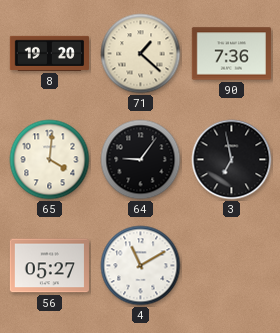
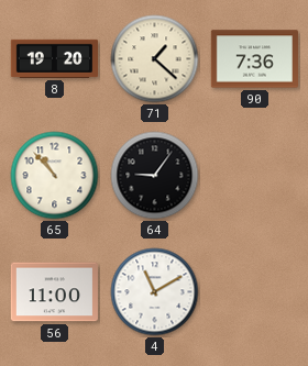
65: 4:01 -> 10:53
3: 6:58 -> none
56: 05:27 -> 11:00
